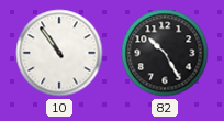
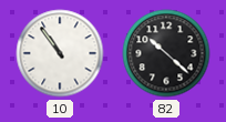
82: 10:25 -> 10:22
